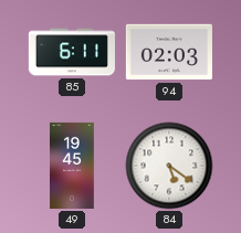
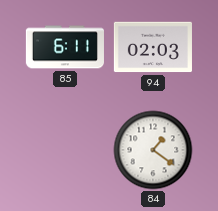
49: 19:45 -> none
84: 5:21 -> 1:21
